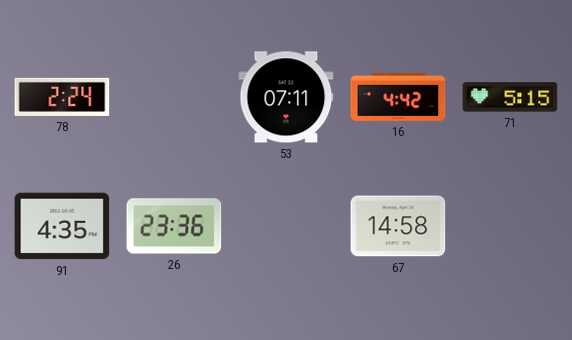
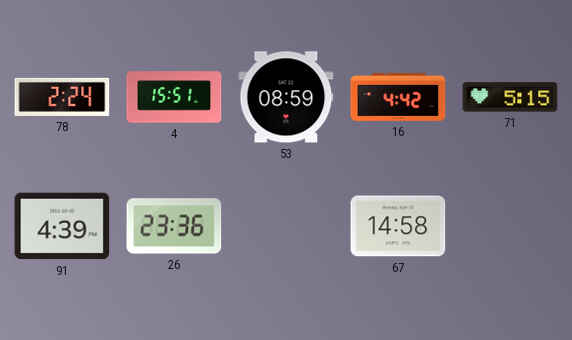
4: none -> 15:51
53: 07:11 -> 08:59
91: 4:35 -> 4:39
